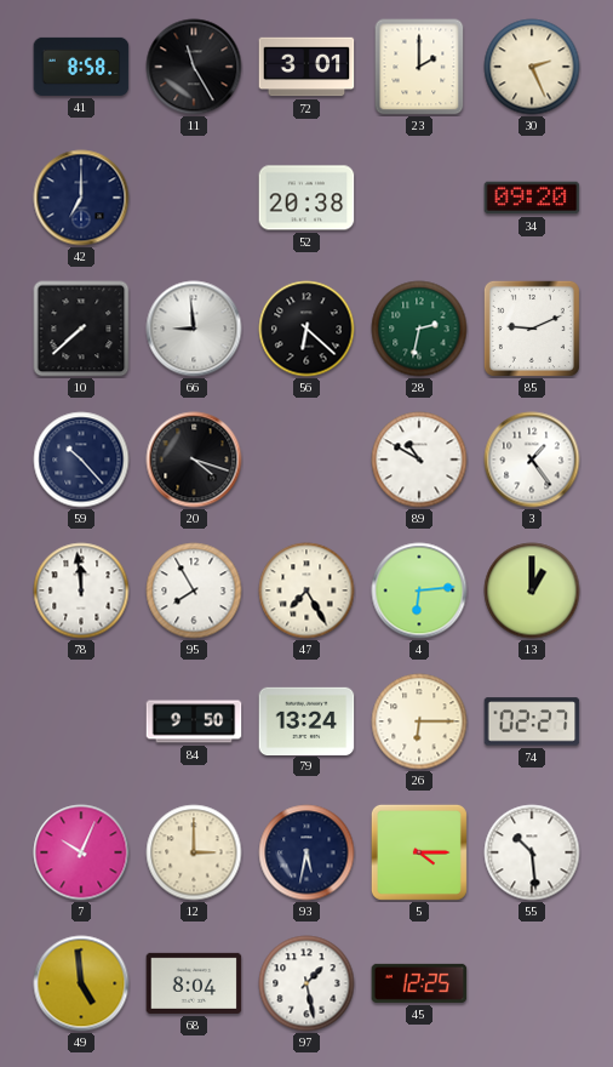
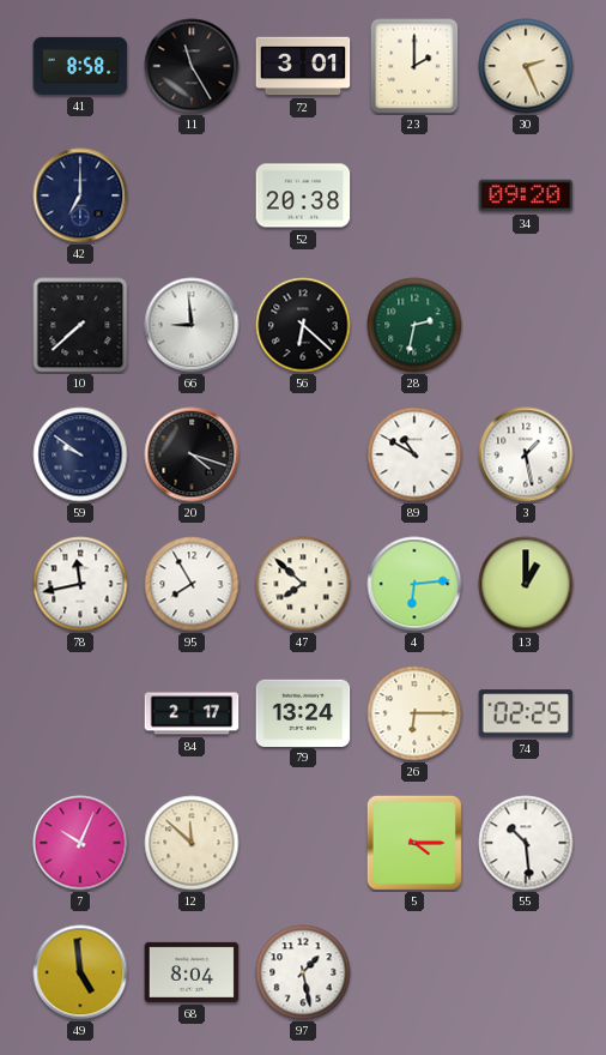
85: 9:11 -> none
59: 10:23 -> 9:51
3: 1:24 -> 1:28
78: 11:59 -> 11:43
47: 7:25 -> 7:52
84: 9:50 -> 2:17
74: 02:27 -> 02:25
12: 3:00 -> 11:52
93: 5:32 -> none
45: 12:25 -> none
